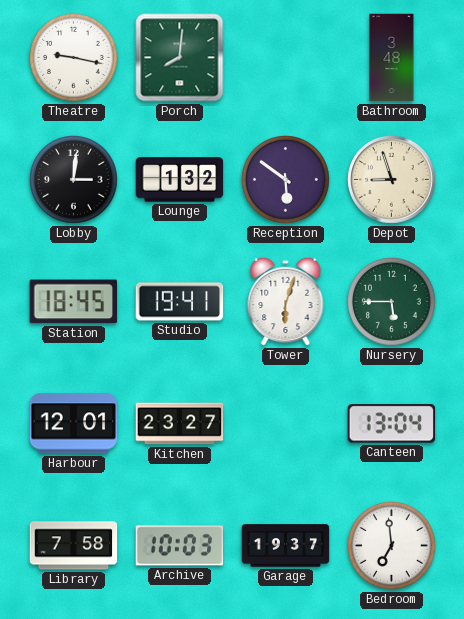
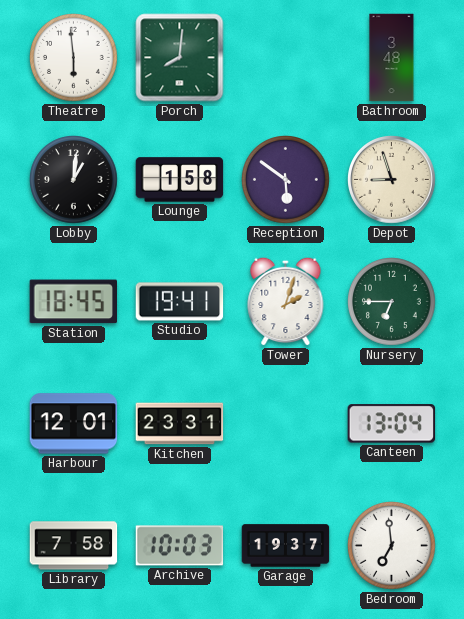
Theatre: 9:17 -> 5:59
Lobby: 3:01 -> 1:01
Lounge: 1:32 -> 1:58
Tower: 6:03 -> 2:03
Nursery: 5:45 -> 6:45
Kitchen: 23:27 -> 23:31
